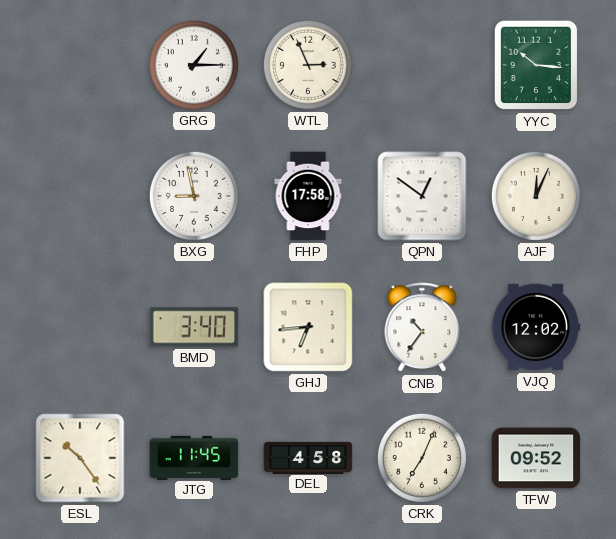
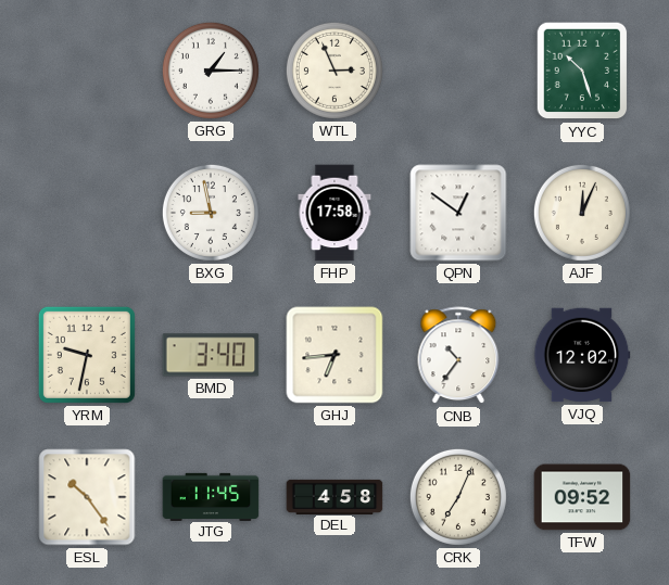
YYC: 10:16 -> 10:27
YRM: none -> 9:32
